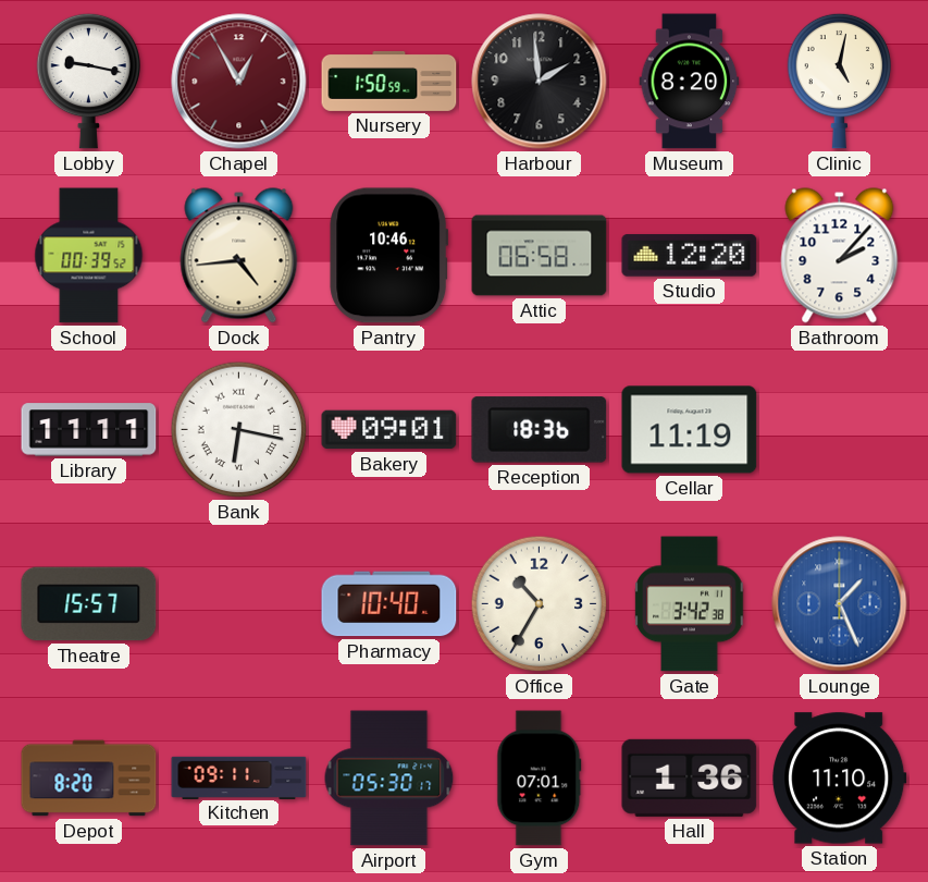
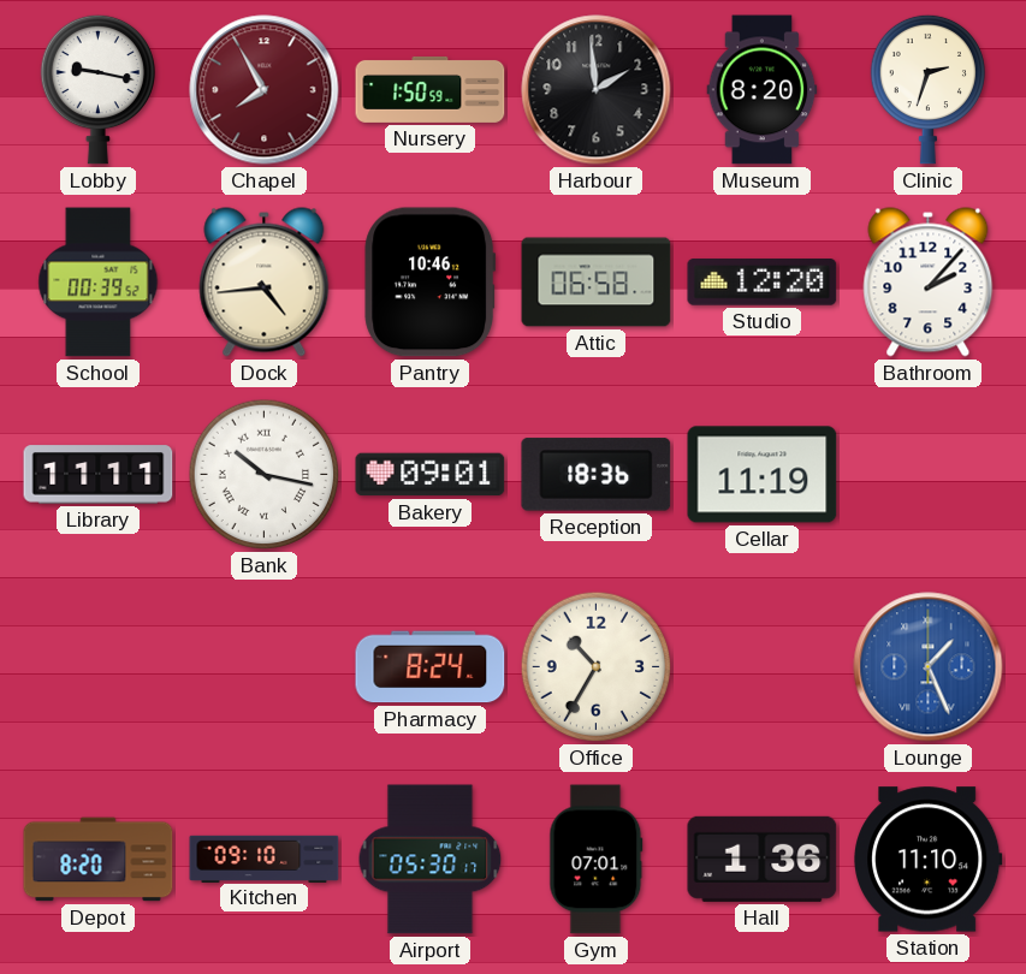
Chapel: 12:55 -> 7:55
Clinic: 5:02 -> 2:33
Bank: 6:17 -> 10:17
Theatre: 15:57 -> none
Pharmacy: 10:40 -> 8:24
Gate: 3:42 -> none
Kitchen: 09:11 -> 09:10
